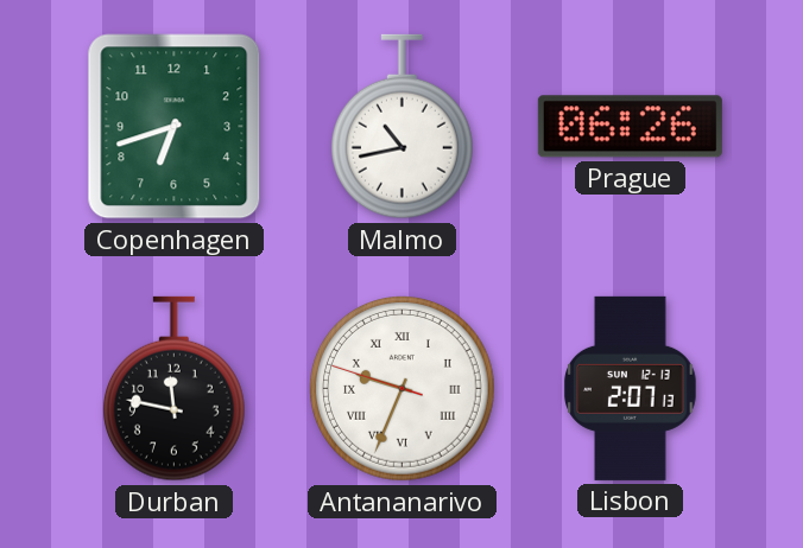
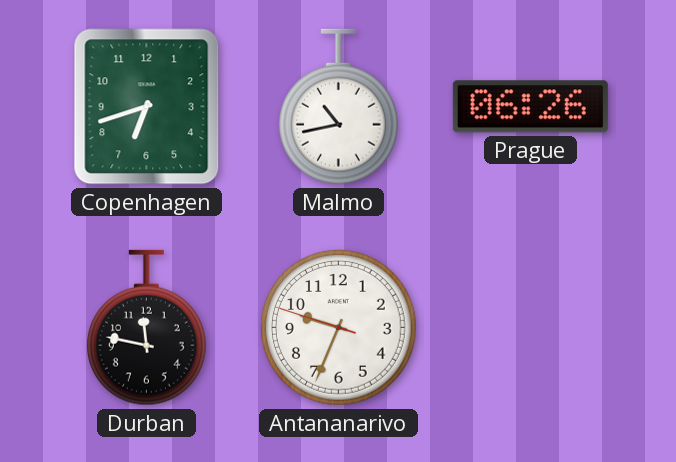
Antananarivo numerals: Roman -> Arabic
Lisbon: 2:07 -> none
